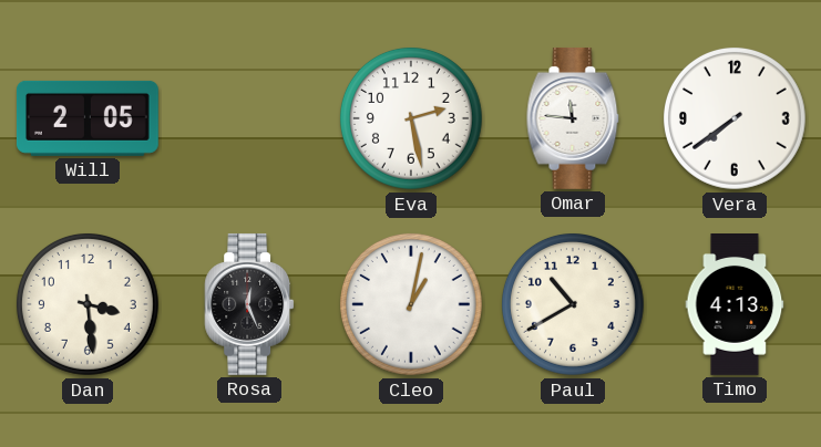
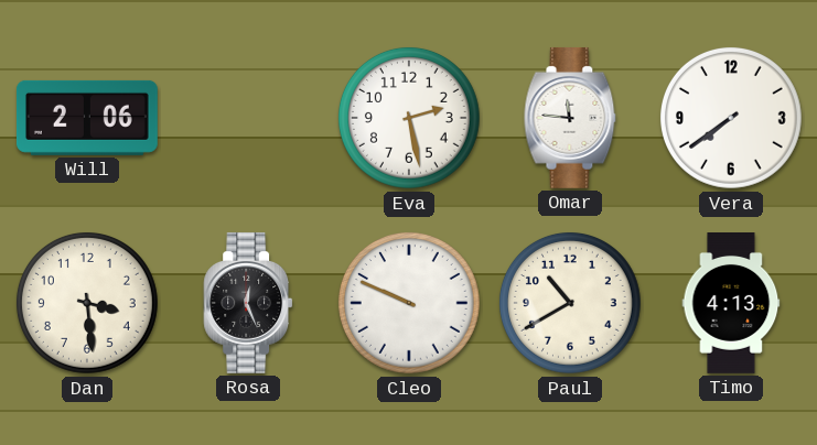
Will: 2:05 -> 2:06
Cleo: 1:02 -> 9:49
